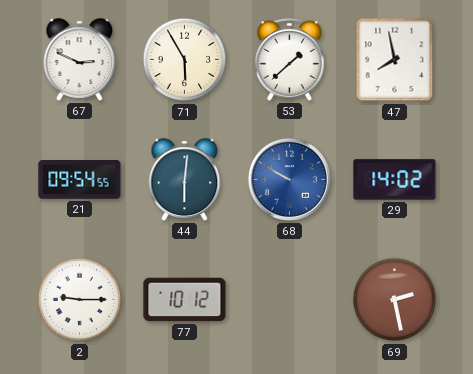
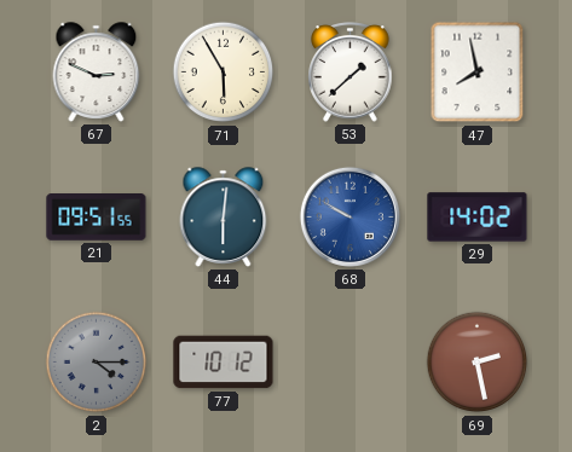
21: 09:54 -> 09:51
2: 9:15 -> 4:15
2 dial: white -> grey
